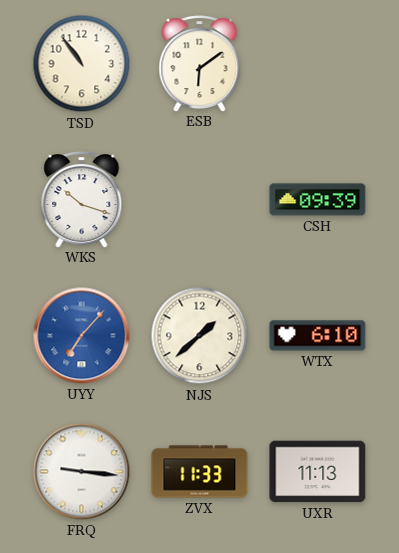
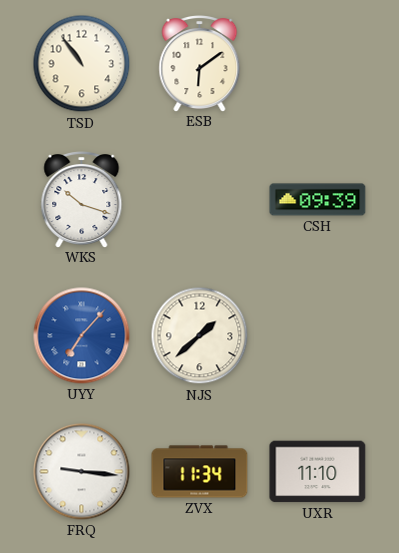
WTX: 6:10 -> none
ZVX: 11:33 -> 11:34
UXR: 11:13 -> 11:10
